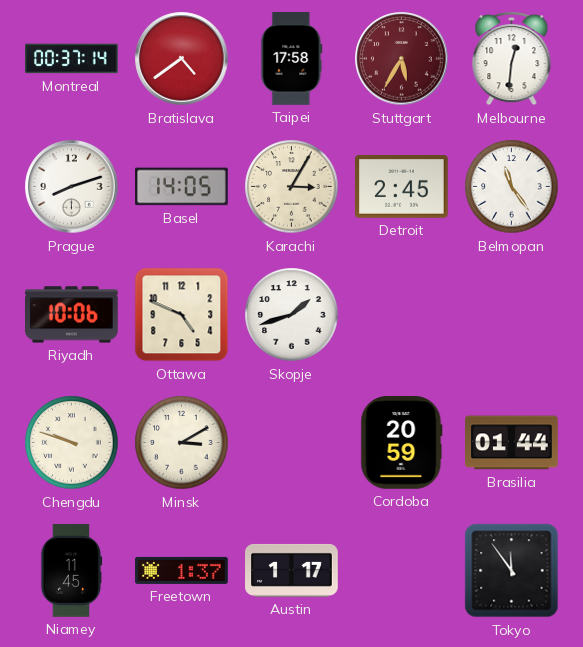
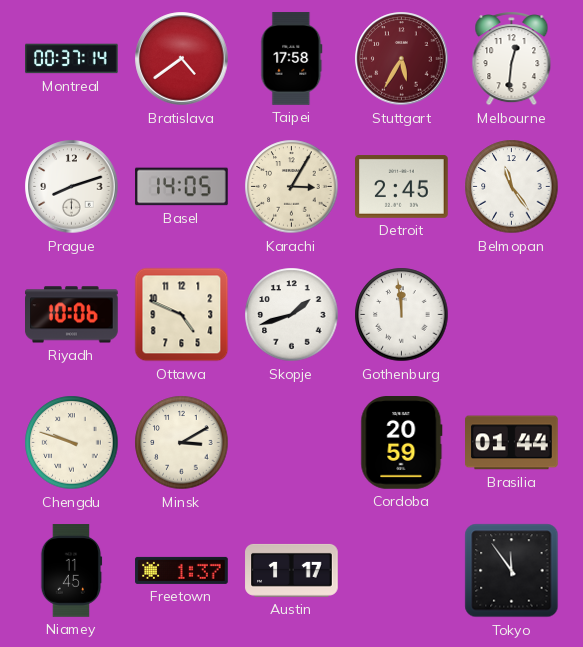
Gothenburg: none -> 11:59
